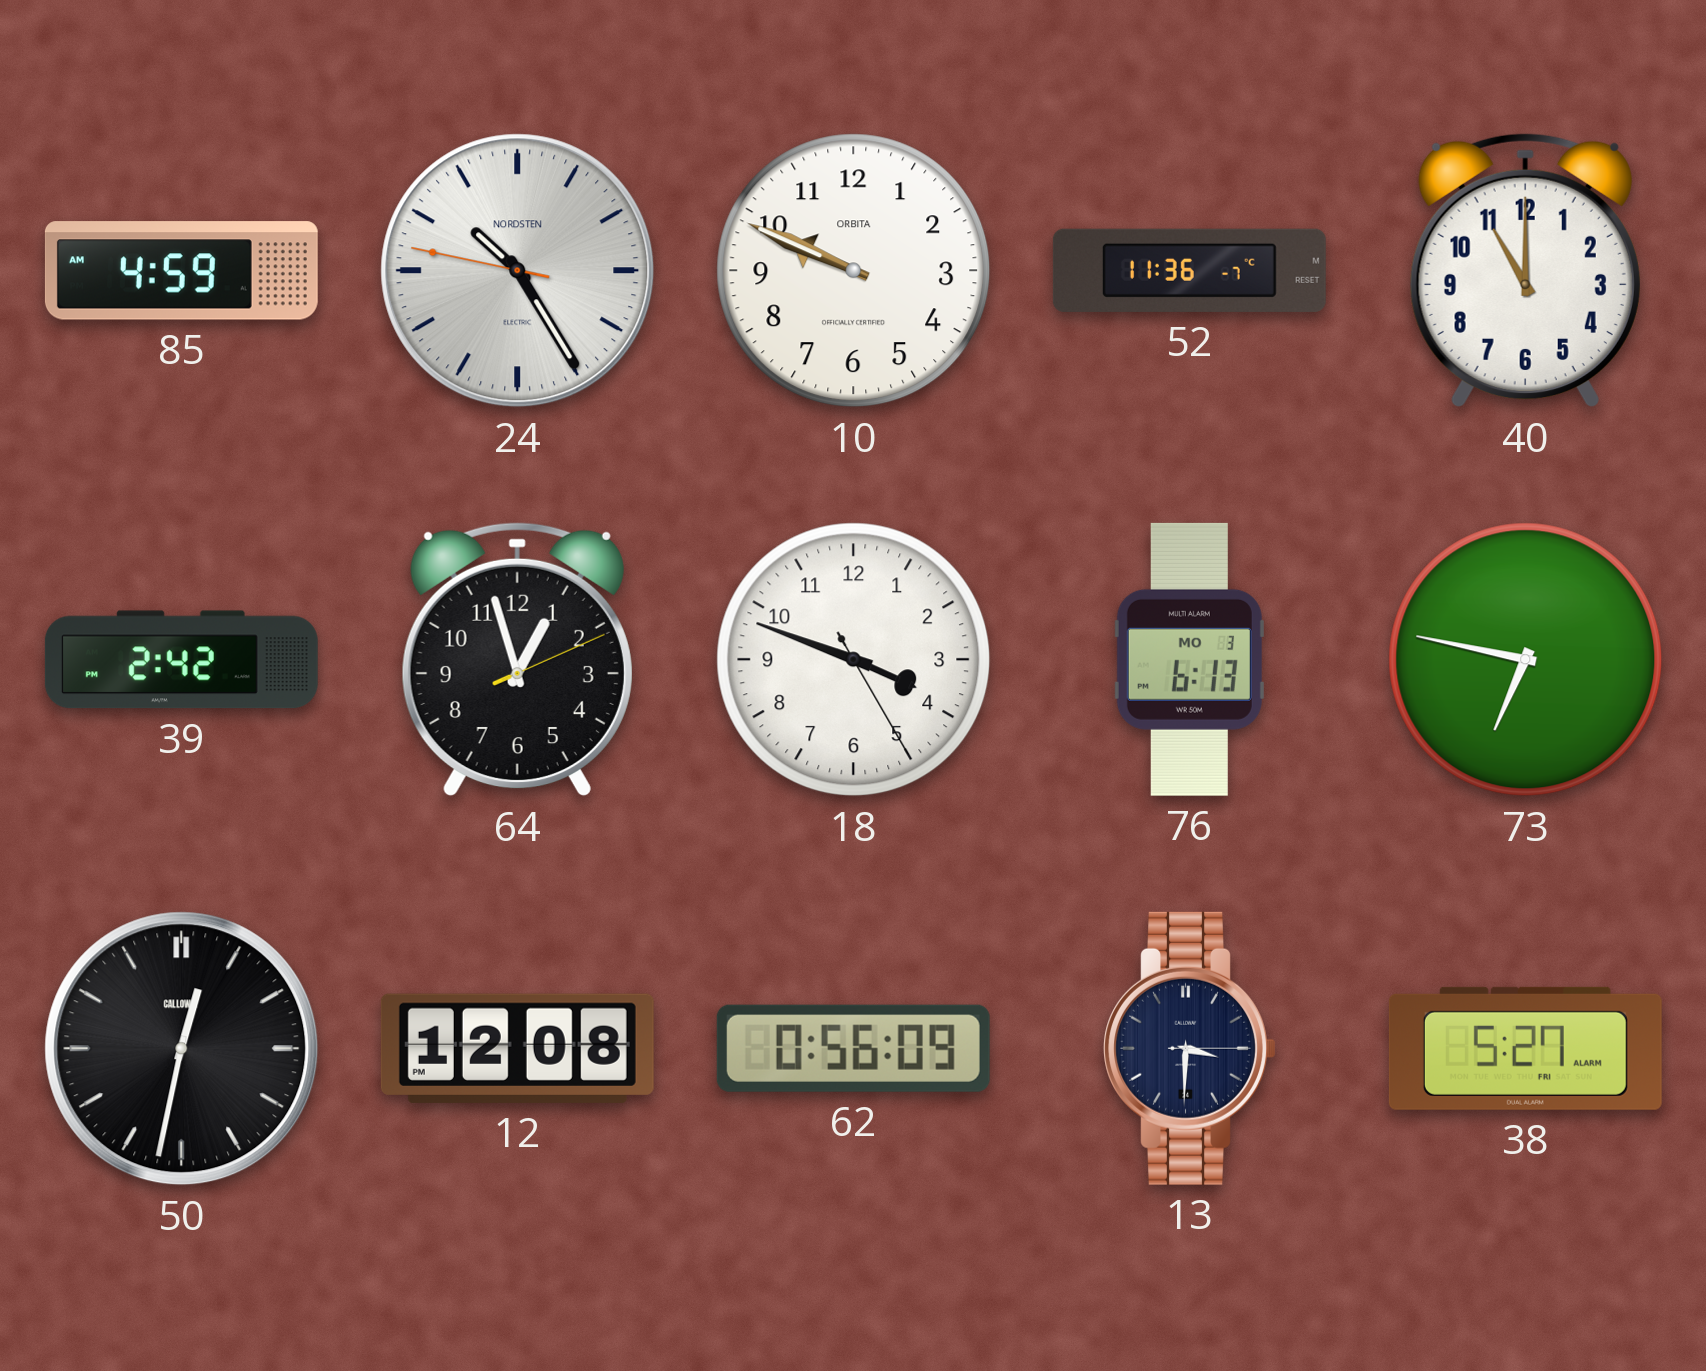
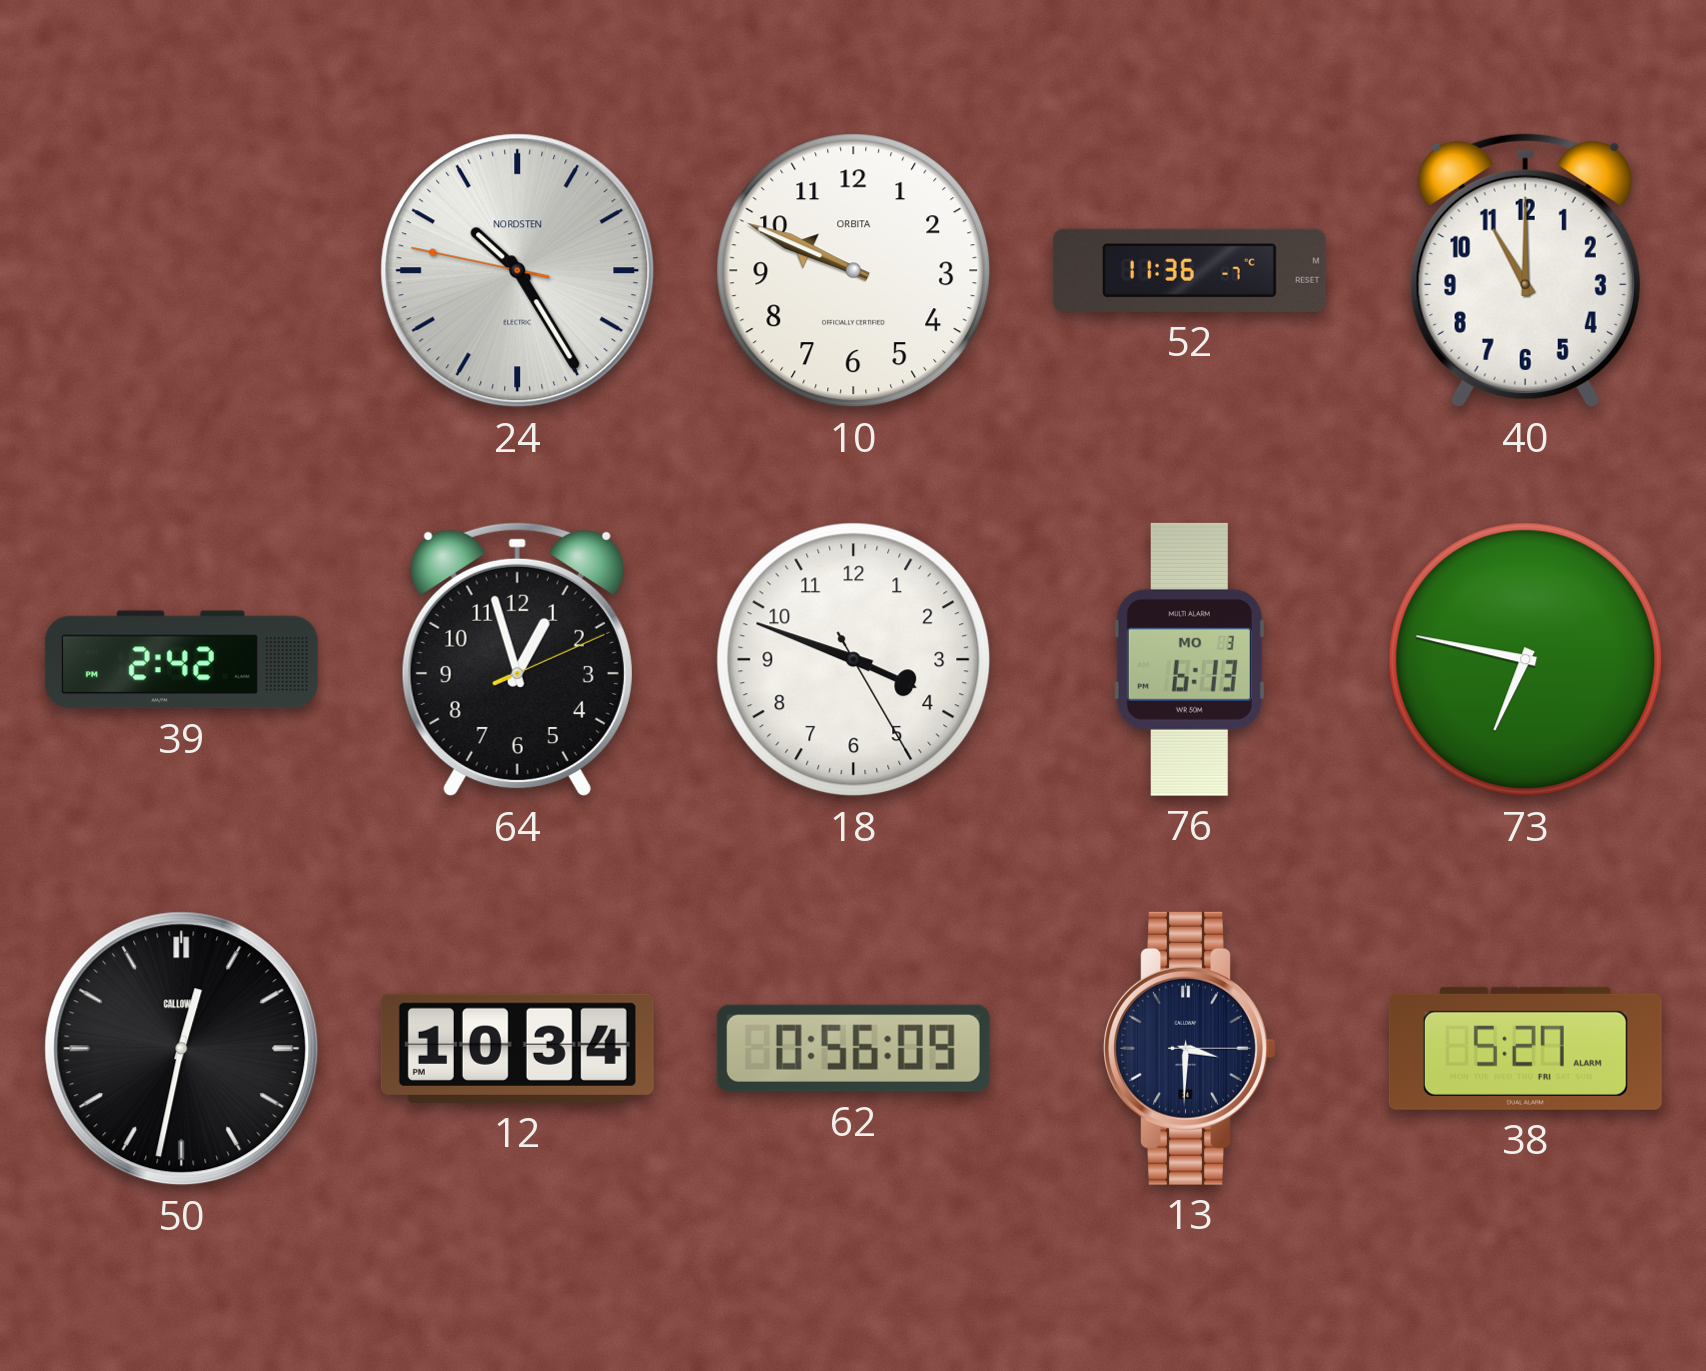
85: 4:59 -> none
12: 12:08 -> 10:34
